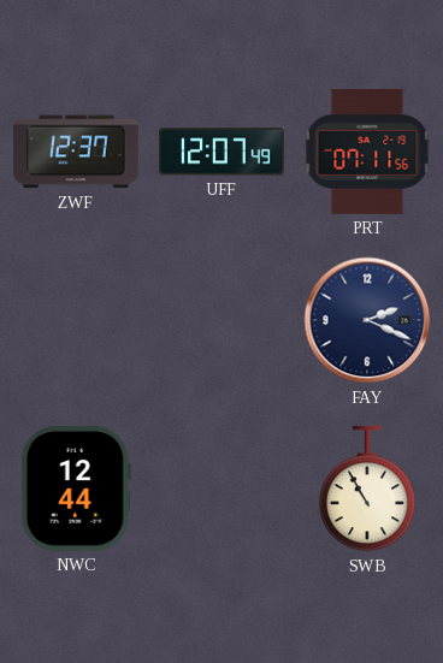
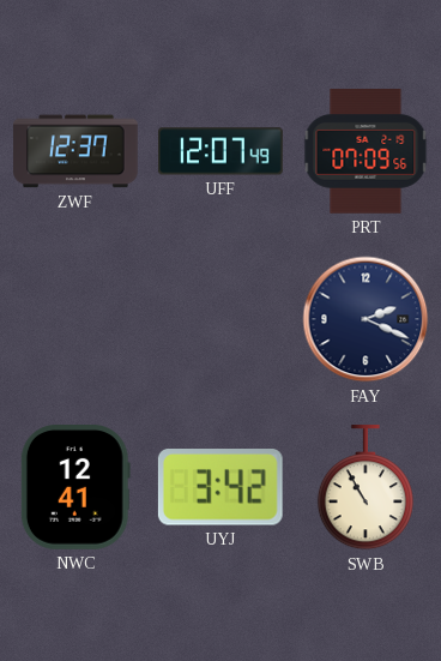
PRT: 07:11 -> 07:09
NWC: 12:44 -> 12:41
UYJ: none -> 3:42
